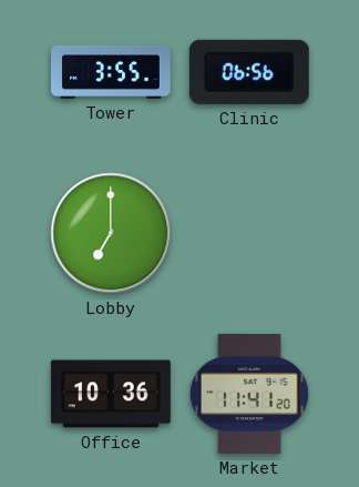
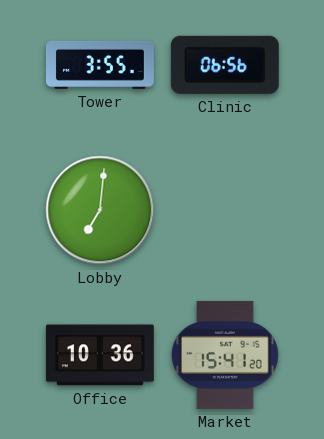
Lobby: 7:00 -> 7:01
Market: 11:41 -> 15:41
